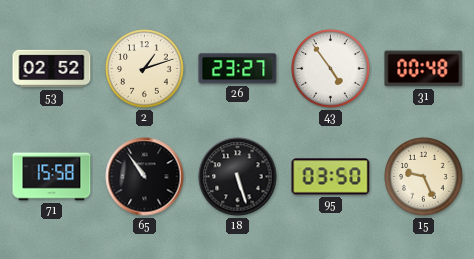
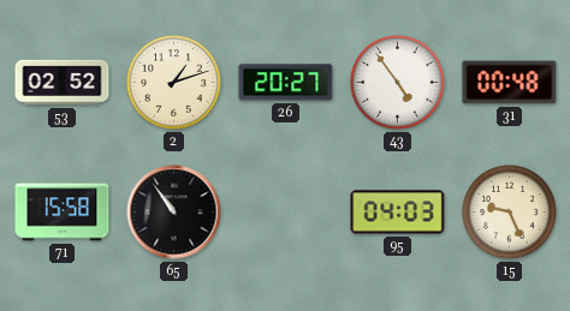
26: 23:27 -> 20:27
18: 5:27 -> none
95: 03:50 -> 04:03
